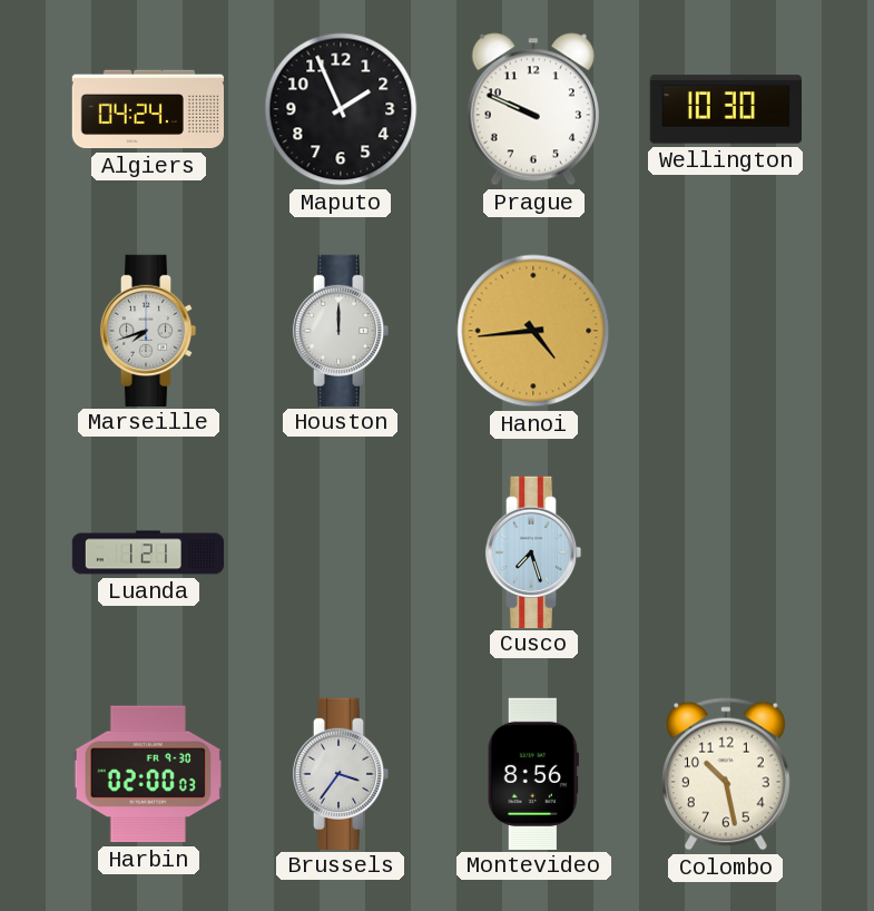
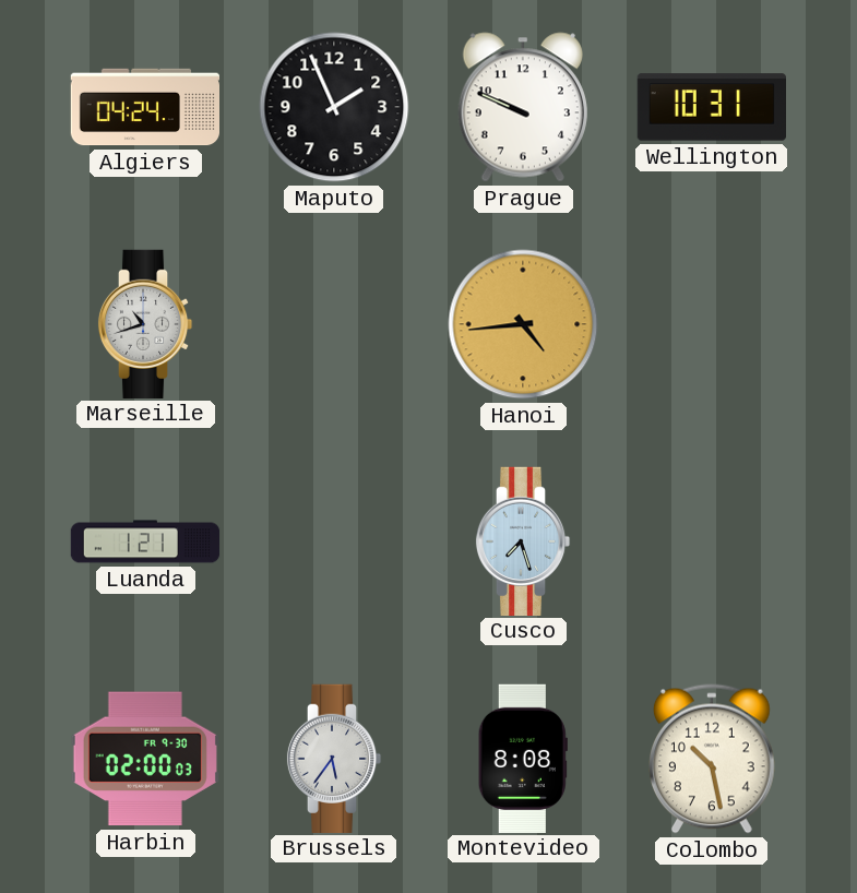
Wellington: 10:30 -> 10:31
Marseille: 7:42 -> 10:42
Houston: 12:00 -> none
Brussels: 3:36 -> 5:36
Montevideo: 8:56 -> 8:08
